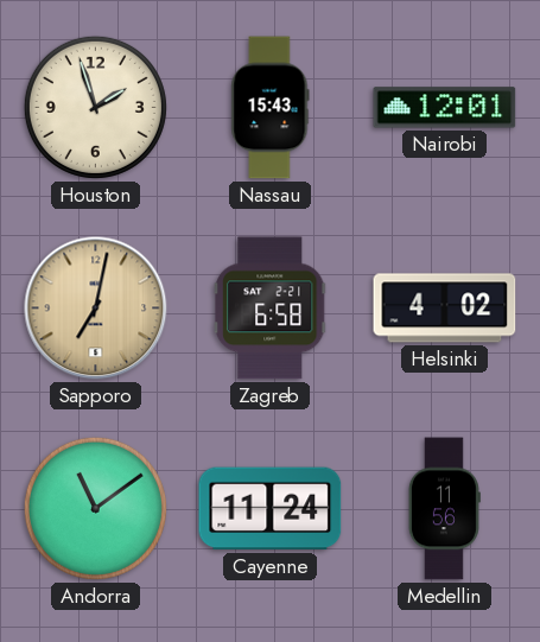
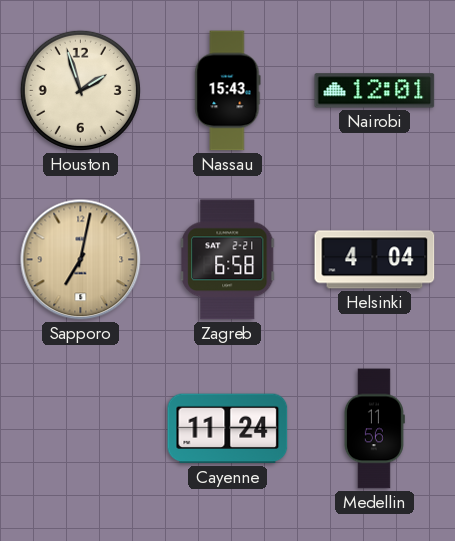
Helsinki: 4:02 -> 4:04
Andorra: 11:09 -> none
